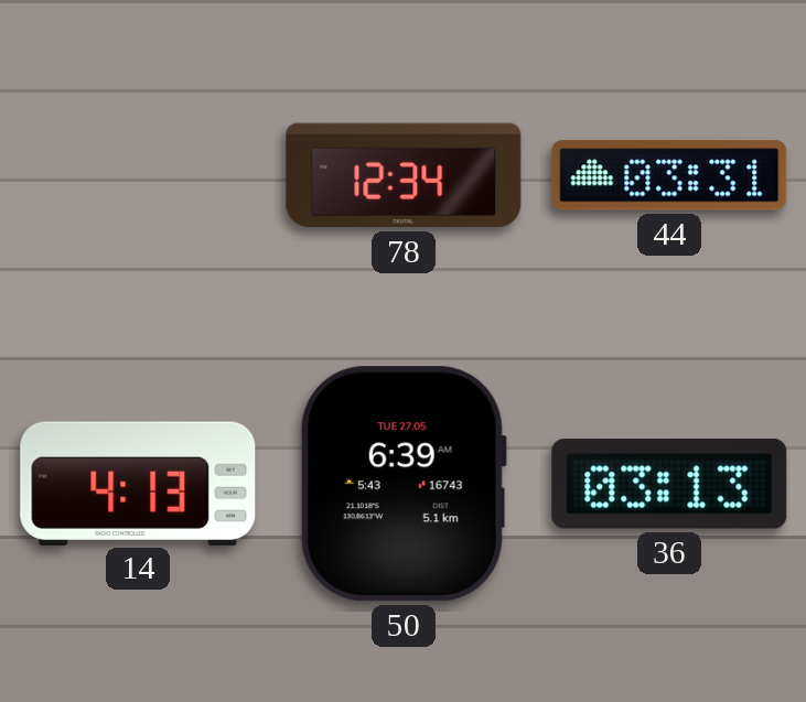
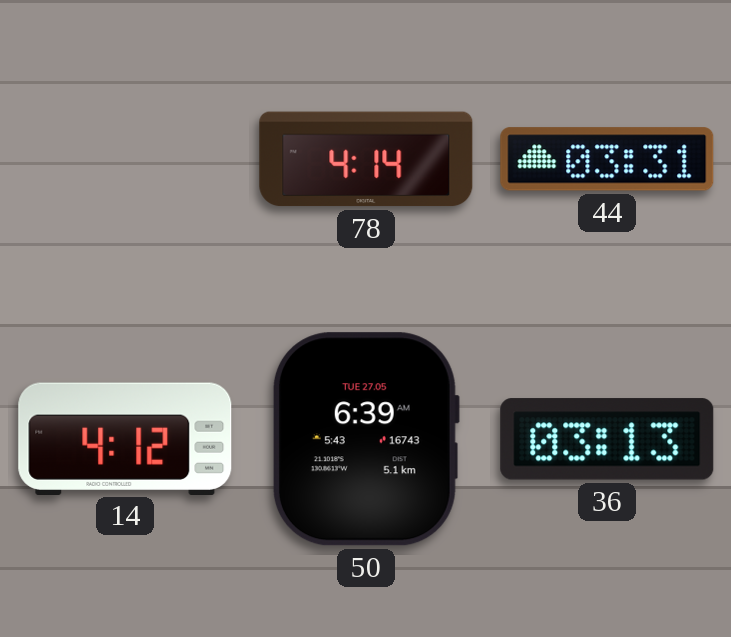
78: 12:34 -> 4:14
14: 4:13 -> 4:12
